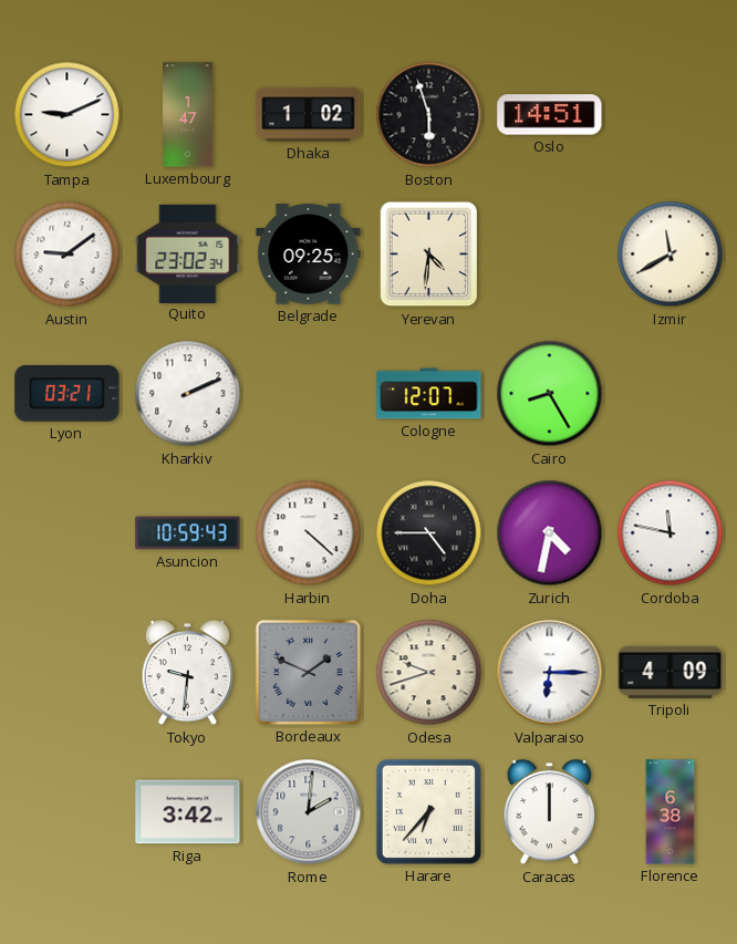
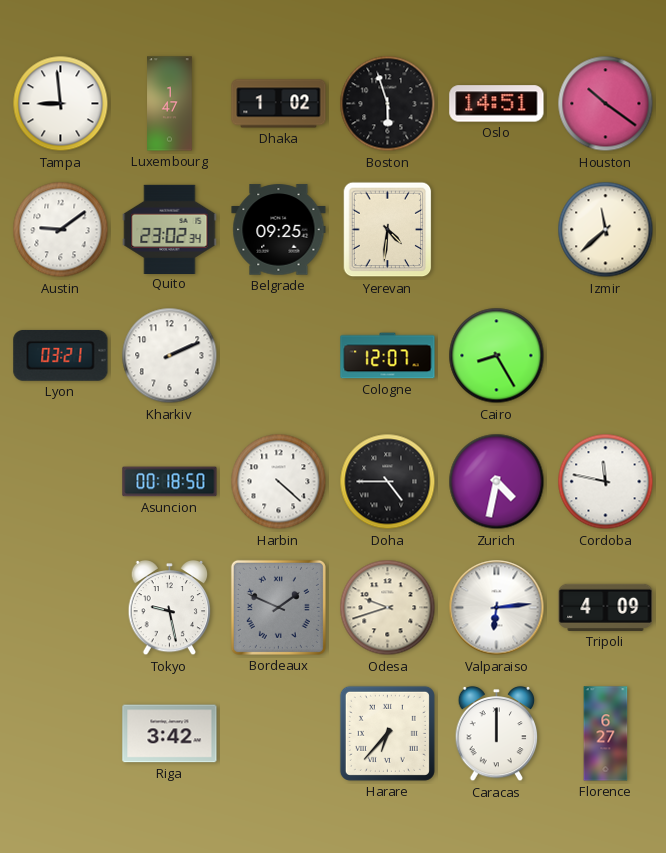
Tampa: 9:11 -> 8:59
Houston: none -> 10:21
Izmir: 11:40 -> 11:38
Asuncion: 10:59 -> 00:18
Tokyo: 9:31 -> 9:28
Valparaiso: 6:15 -> 6:14
Rome: 2:01 -> none
Florence: 6:38 -> 6:27
